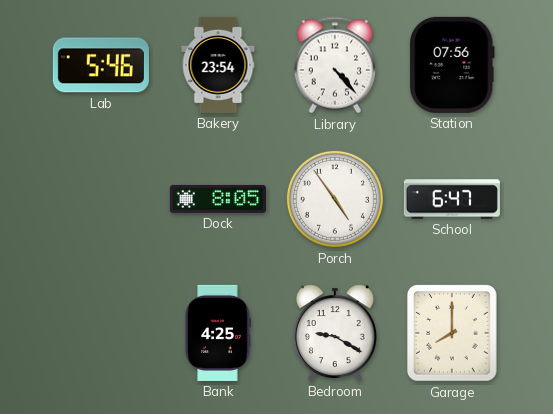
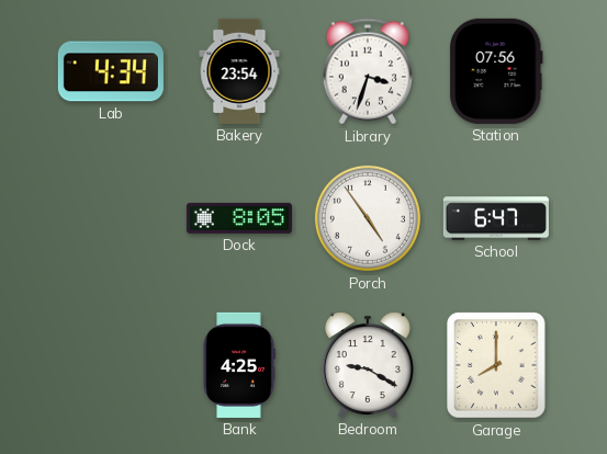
Lab: 5:46 -> 4:34
Library: 4:23 -> 3:33
